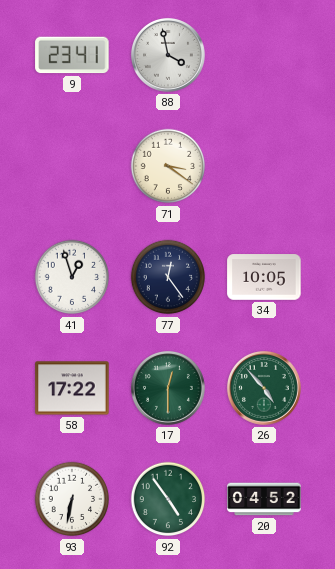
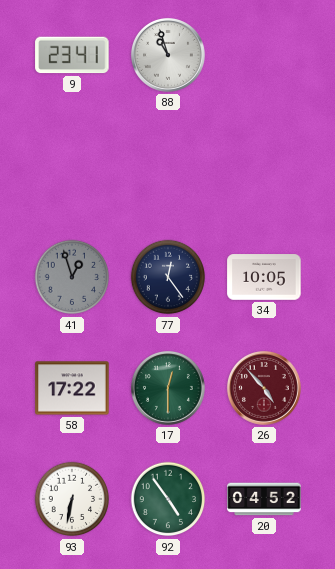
88: 3:58 -> 10:57
71: 3:21 -> none
41 dial: white -> grey
26 dial: green -> burgundy
